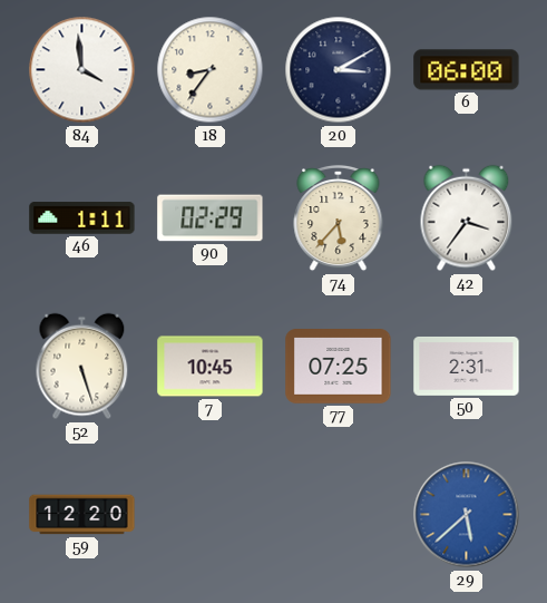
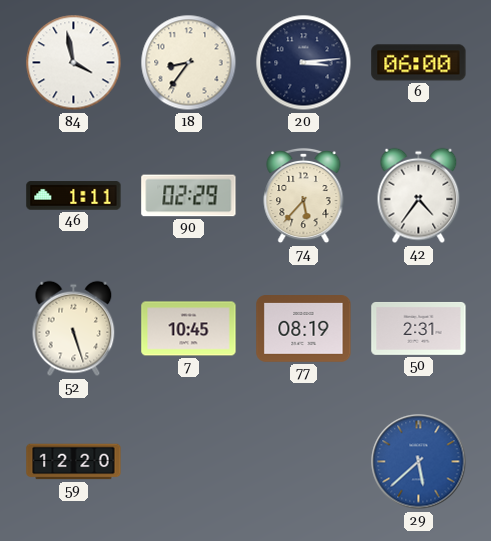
84: 3:59 -> 3:58
20: 3:10 -> 3:14
42: 3:36 -> 4:36
77: 07:25 -> 08:19
